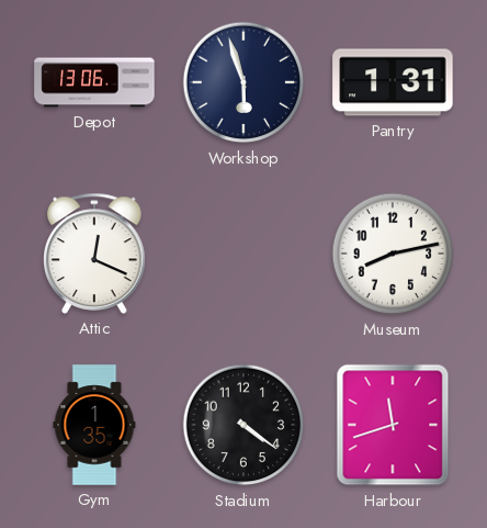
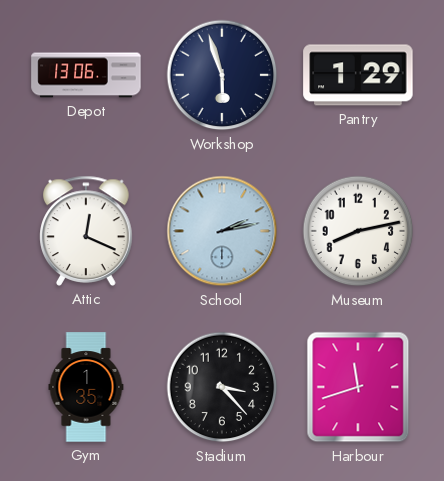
Pantry: 1:31 -> 1:29
School: none -> 2:13
Stadium: 4:21 -> 3:23
